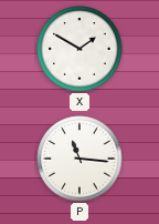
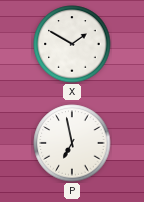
P: 11:16 -> 6:58
